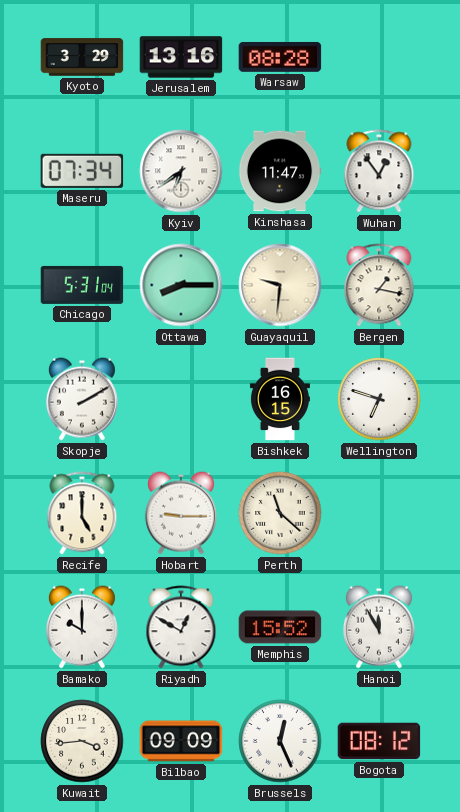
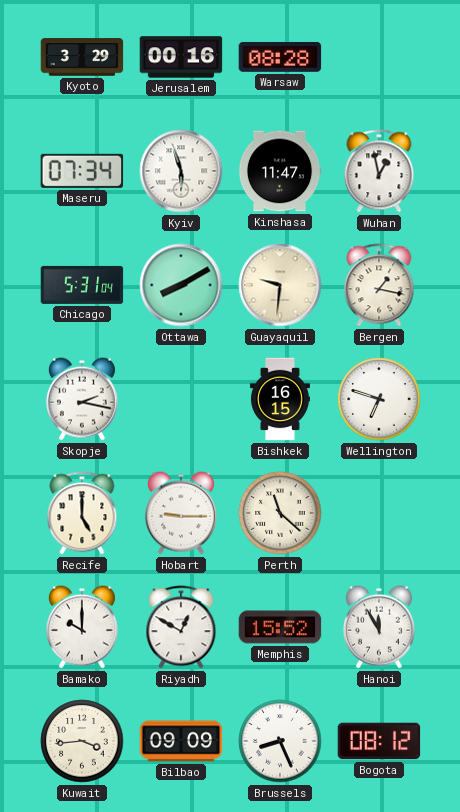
Jerusalem: 13:16 -> 00:16
Kyiv: 6:39 -> 5:57
Wuhan: 12:54 -> 12:58
Ottawa: 8:15 -> 8:10
Skopje: 2:10 -> 2:17
Brussels: 12:26 -> 8:26
